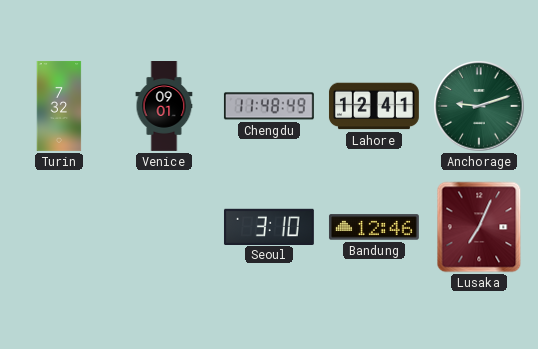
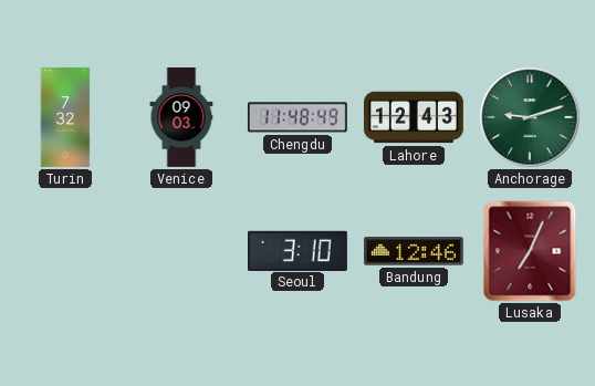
Venice: 09:01 -> 09:03
Lahore: 12:41 -> 12:43
